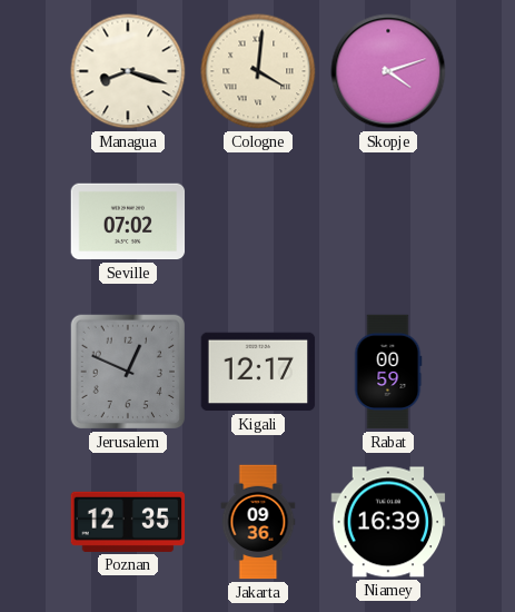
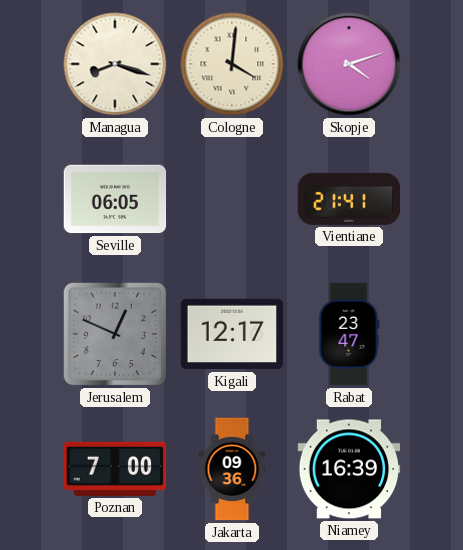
Seville: 07:02 -> 06:05
Vientiane: none -> 21:41
Rabat: 00:59 -> 23:47
Poznan: 12:35 -> 7:00
